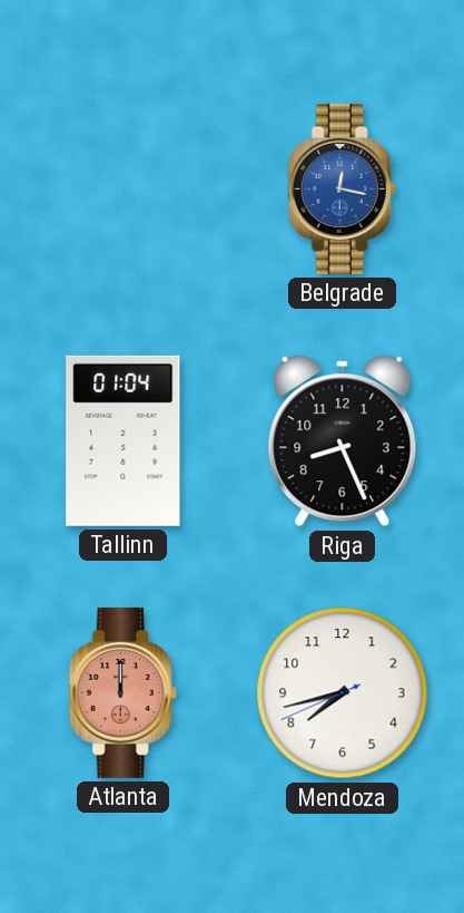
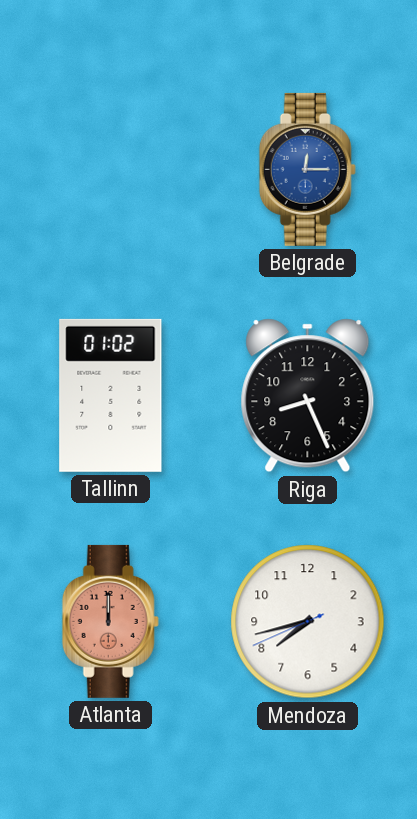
Belgrade: 12:17 -> 12:15
Tallinn: 01:04 -> 01:02
